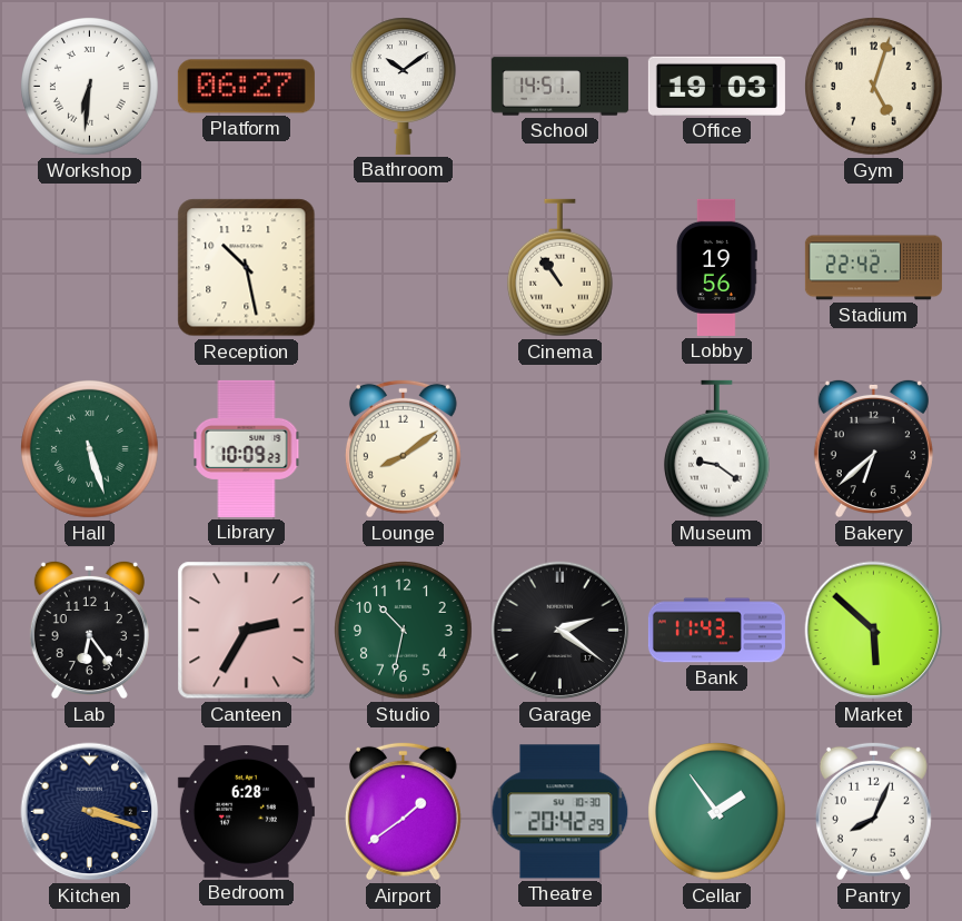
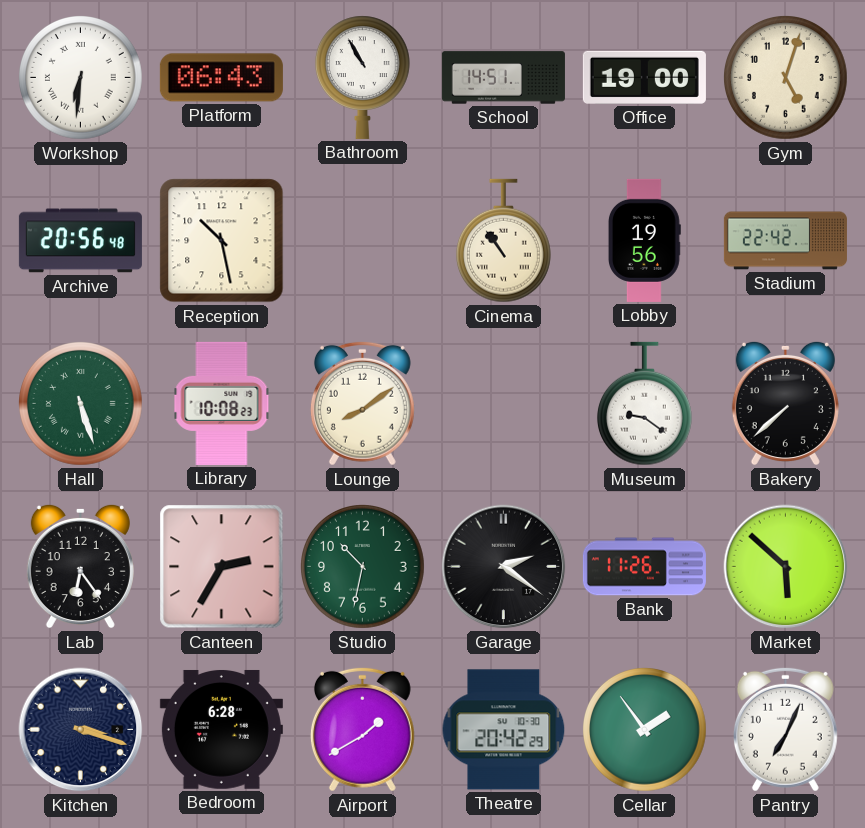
Platform: 06:27 -> 06:43
Bathroom: 10:09 -> 10:55
Office: 19:03 -> 19:00
Archive: none -> 20:56
Library: 10:09 -> 10:08
Bakery: 6:38 -> 7:38
Bank: 11:43 -> 11:26
Airport: 1:39 -> 1:40
Pantry: 8:04 -> 7:04
